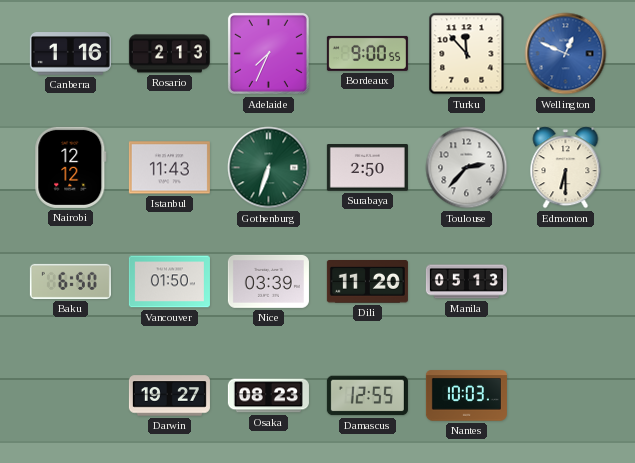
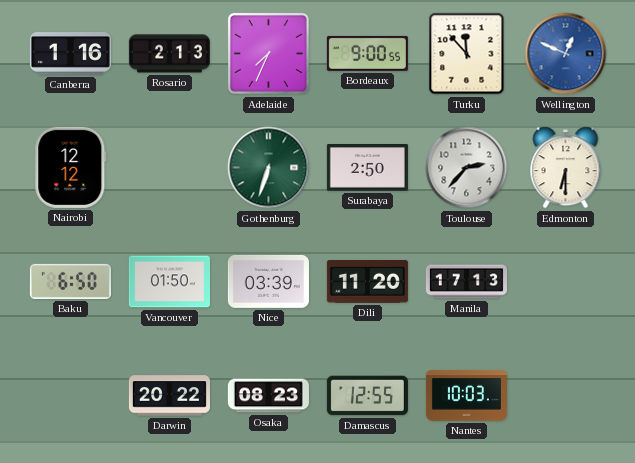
Istanbul: 11:43 -> none
Manila: 05:13 -> 17:13
Darwin: 19:27 -> 20:22
